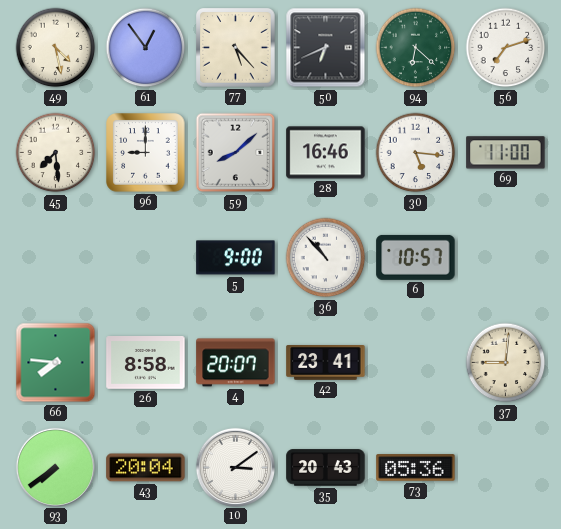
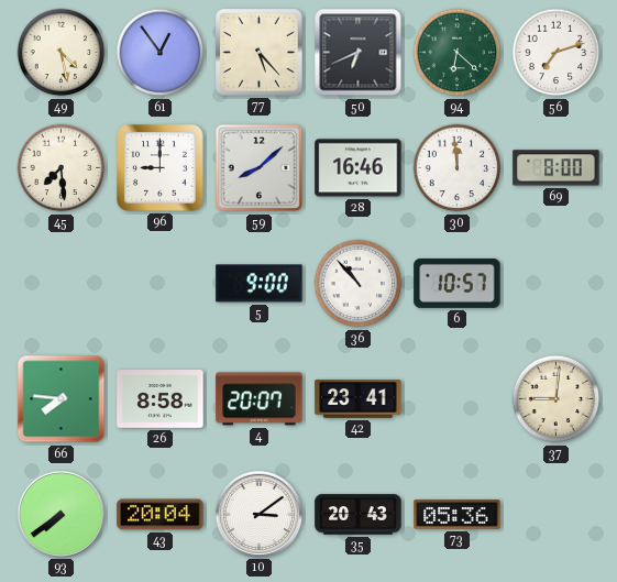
30: 5:16 -> 11:59
69: 11:00 -> 8:00
